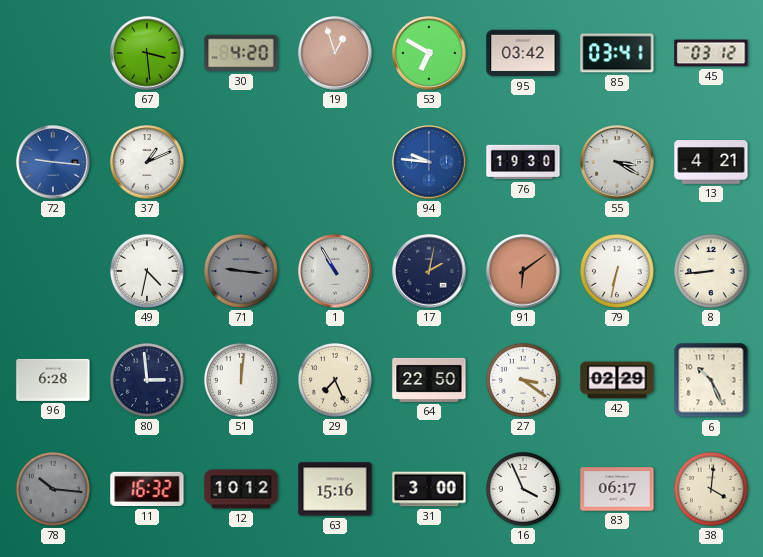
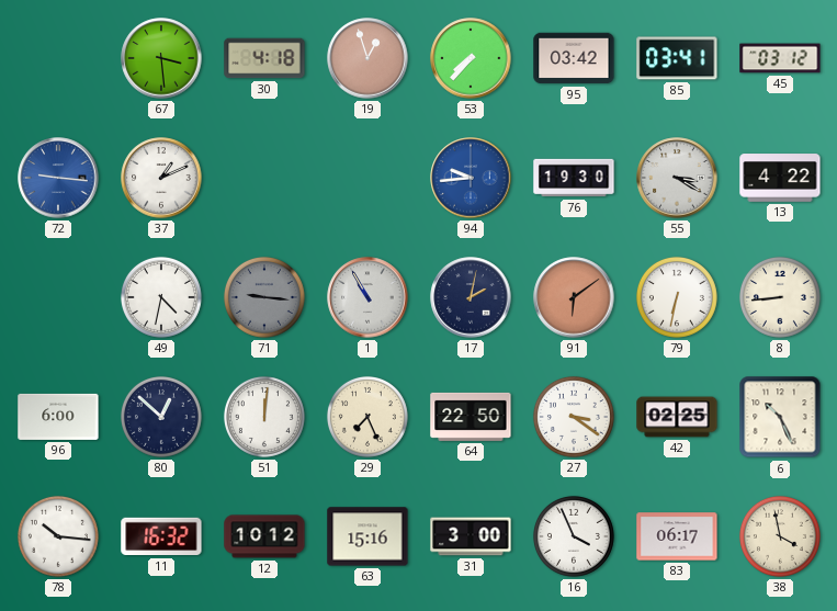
30: 4:20 -> 4:18
53: 6:50 -> 7:37
94: 9:46 -> 9:44
13: 4:21 -> 4:22
96: 6:28 -> 6:00
80: 2:59 -> 12:52
42: 02:29 -> 02:25
78 dial: grey -> white
38: 4:01 -> 3:58
